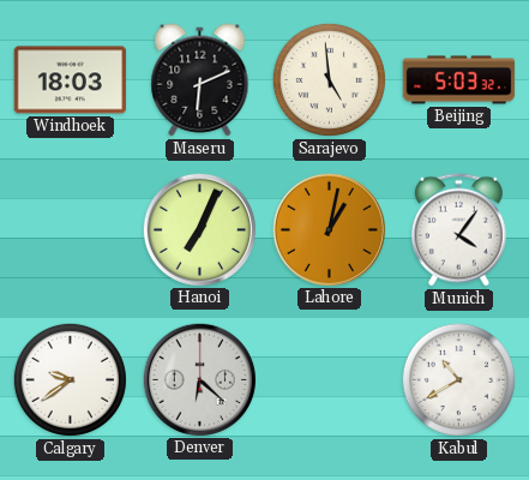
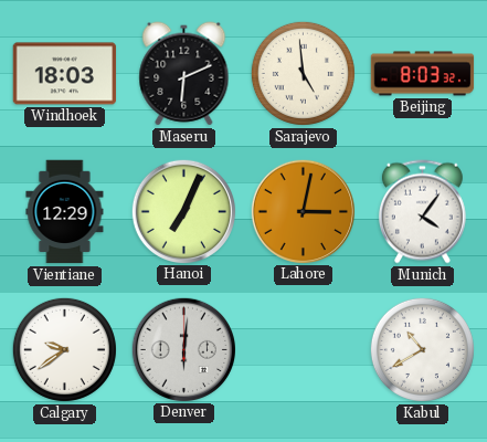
Beijing: 5:03 -> 8:03
Vientiane: none -> 12:29
Lahore: 1:02 -> 3:02
Denver: 6:22 -> 6:01
